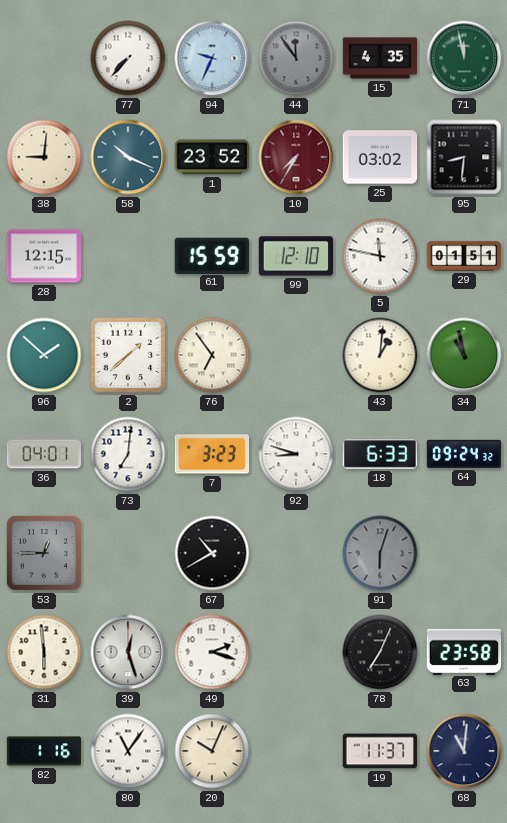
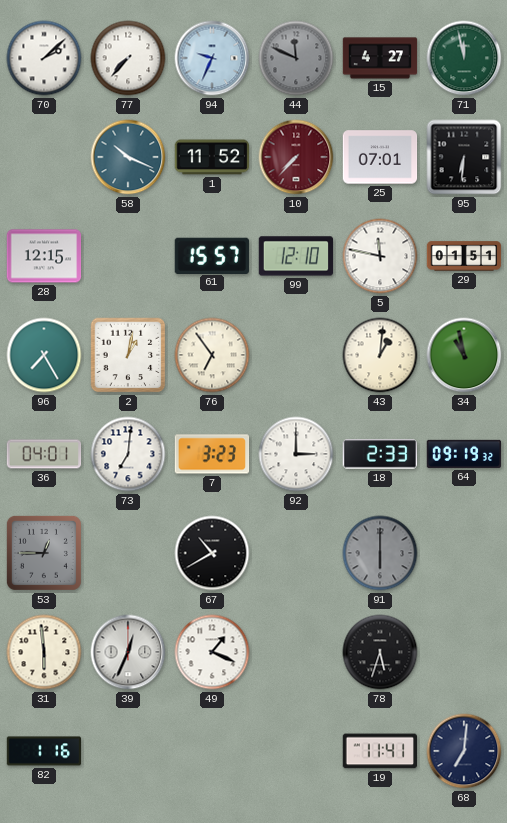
70: none -> 2:08
44: 11:54 -> 11:49
15: 4:35 -> 4:27
38: 9:01 -> none
1: 23:52 -> 11:52
10: 7:35 -> 7:37
25: 03:02 -> 07:01
95: 8:31 -> 6:31
61: 15:59 -> 15:57
96: 1:52 -> 7:25
2: 1:38 -> 1:02
92: 8:48 -> 3:00
18: 6:33 -> 2:33
64: 09:24 -> 09:19
91: 6:03 -> 6:00
39: 12:27 -> 12:34
49: 2:18 -> 1:19
78: 7:04 -> 5:33
63: 23:58 -> none
80: 11:06 -> none
20: 10:04 -> none
19: 11:37 -> 11:41
68: 11:01 -> 7:01
